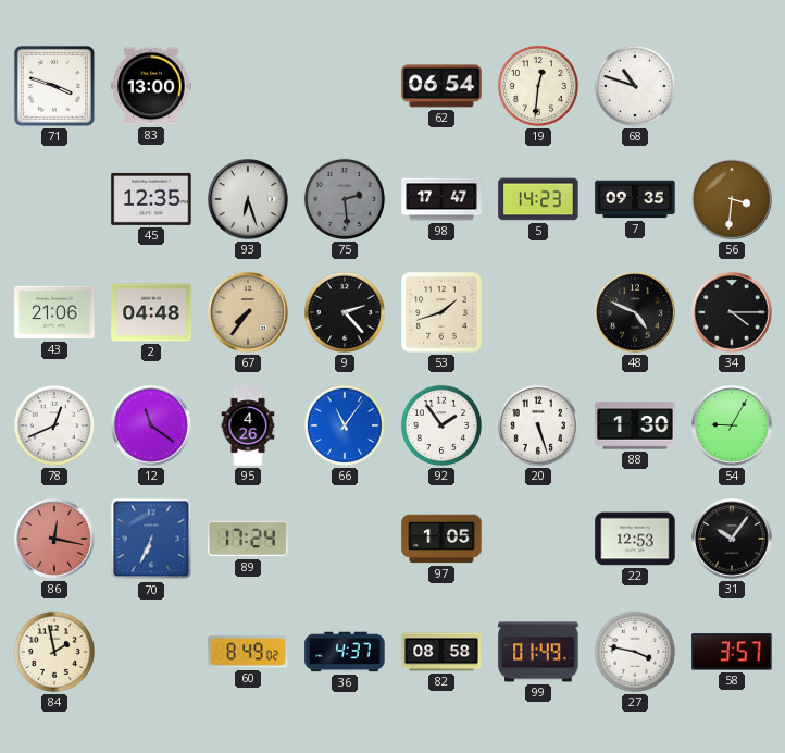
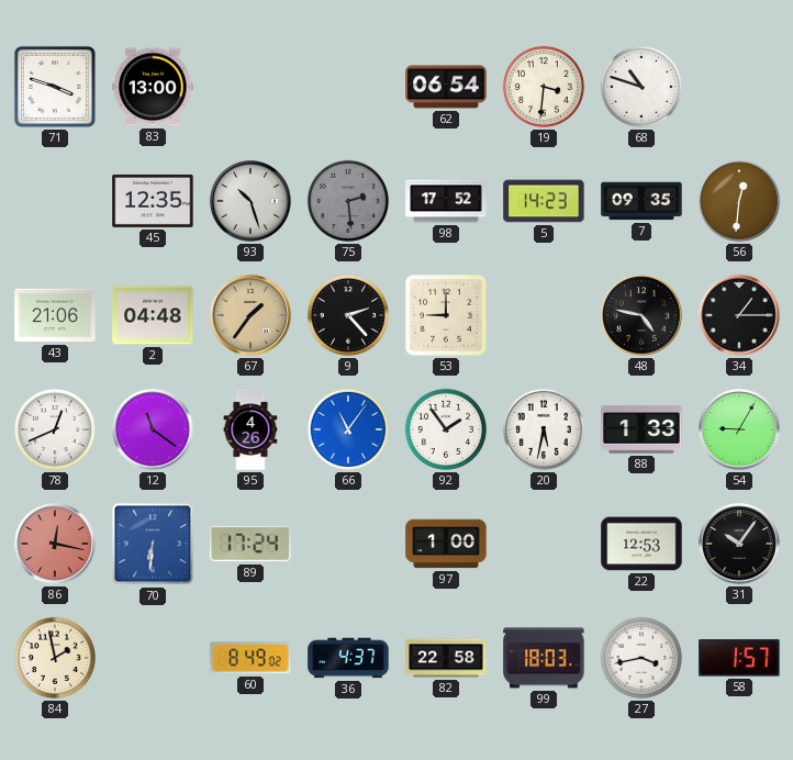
19: 12:31 -> 3:31
93: 6:27 -> 10:27
98: 17:47 -> 17:52
56: 3:31 -> 12:31
67: 7:36 -> 1:36
53: 1:42 -> 9:00
48: 4:49 -> 4:47
34: 4:15 -> 1:15
20: 5:27 -> 5:32
88: 1:30 -> 1:33
70: 6:34 -> 6:31
97: 1:05 -> 1:00
82: 08:58 -> 22:58
99: 01:49 -> 18:03
27: 3:47 -> 3:43
58: 3:57 -> 1:57
